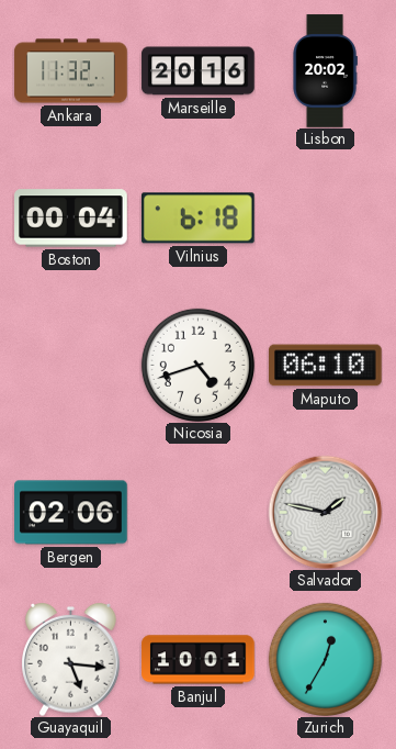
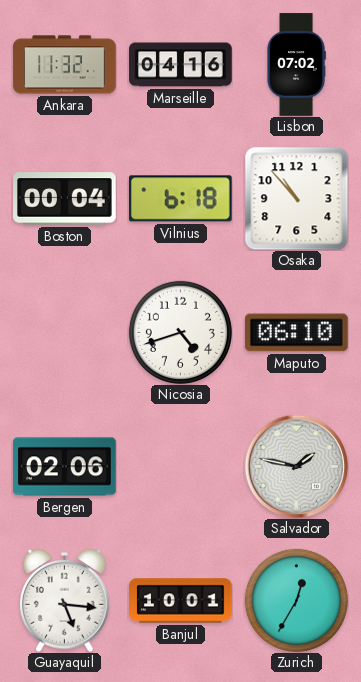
Marseille: 20:16 -> 04:16
Lisbon: 20:02 -> 07:02
Osaka: none -> 10:53
